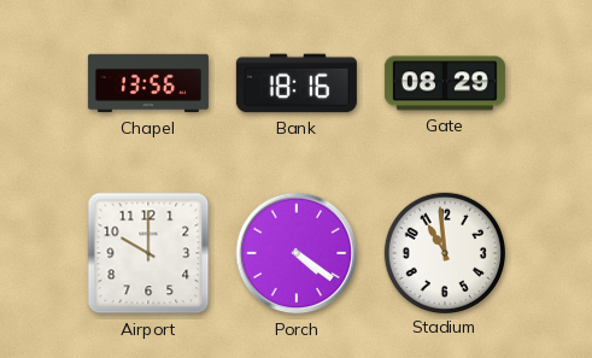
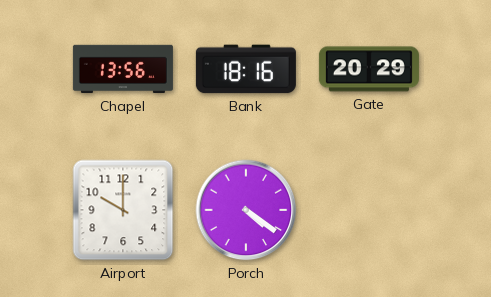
Gate: 08:29 -> 20:29
Stadium: 10:59 -> none
